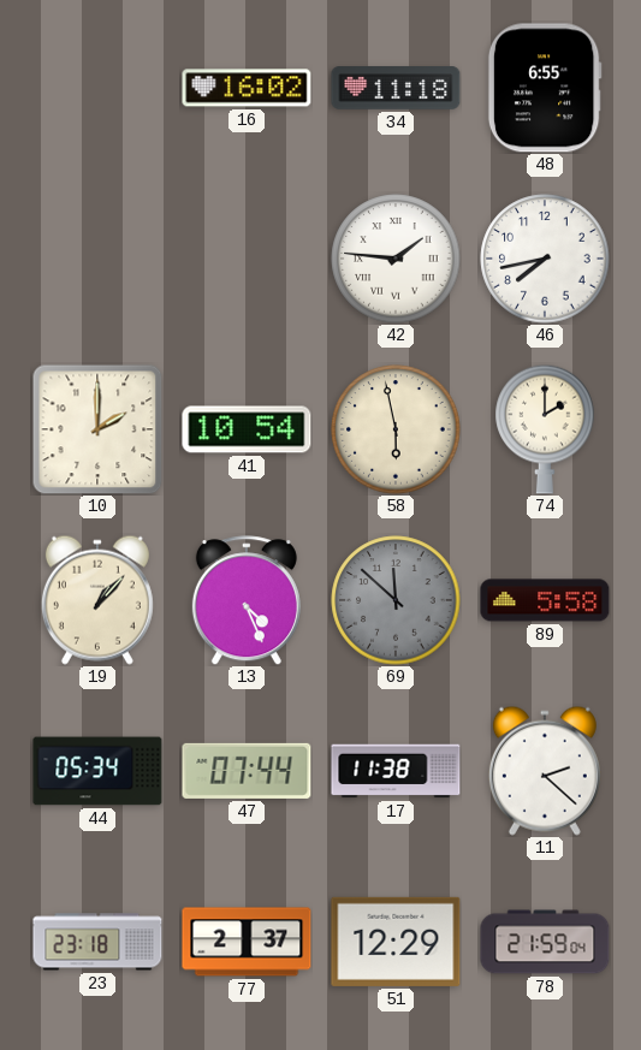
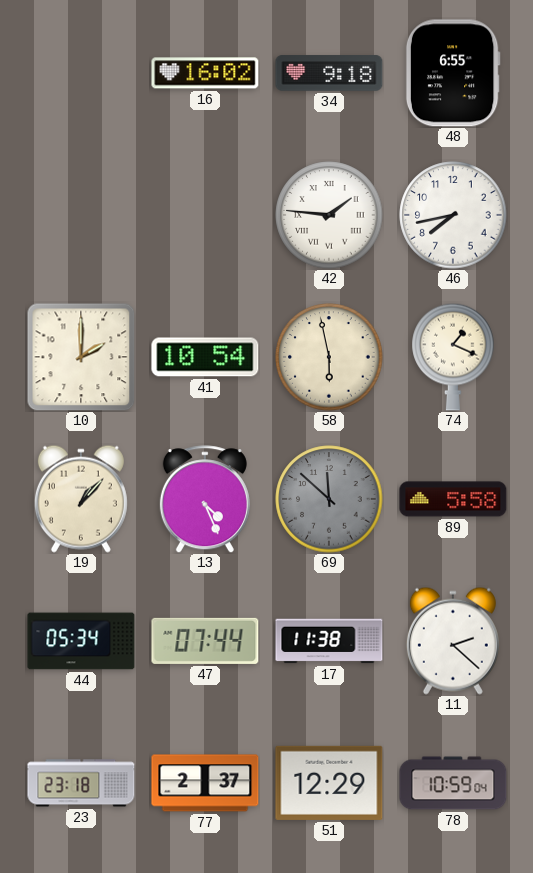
34: 11:18 -> 9:18
74: 2:00 -> 1:19
78: 21:59 -> 10:59
